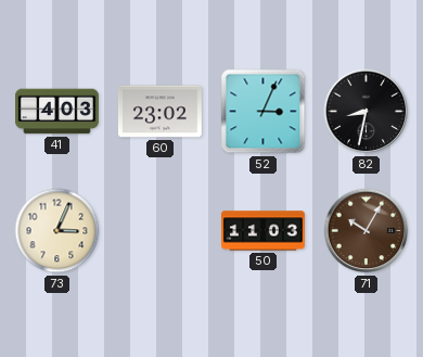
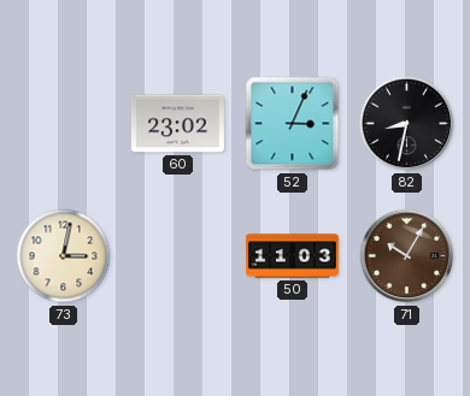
41: 4:03 -> none
73: 3:04 -> 3:02
